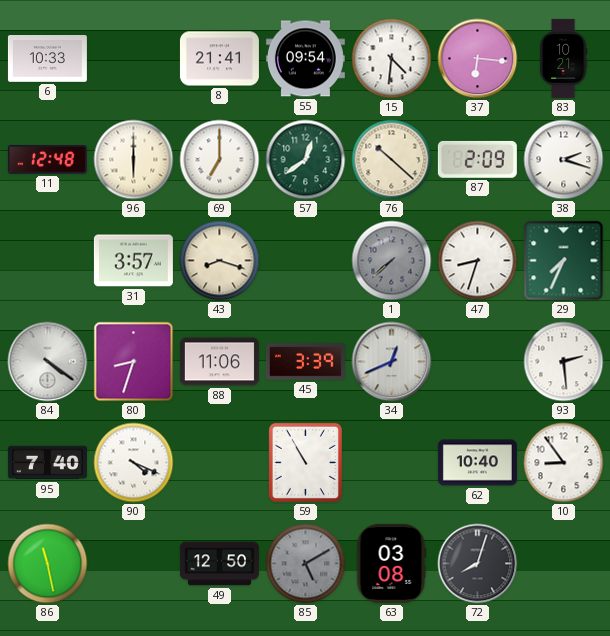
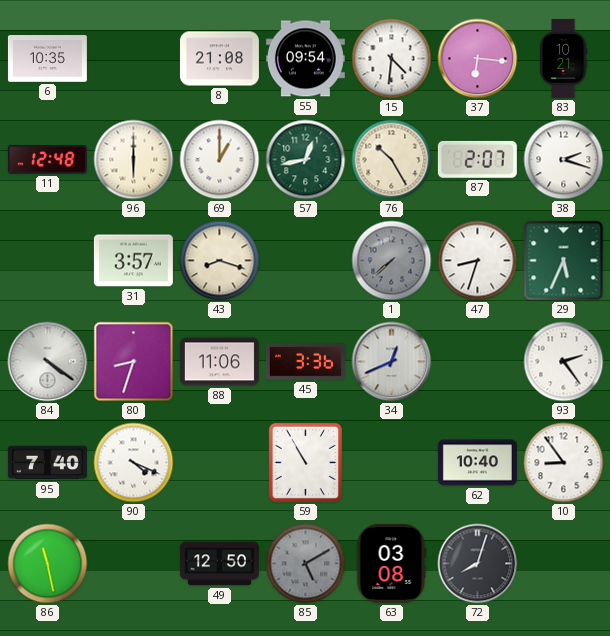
6: 10:33 -> 10:35
8: 21:41 -> 21:08
69: 7:00 -> 1:00
57: 12:39 -> 12:43
76: 10:22 -> 10:25
87: 2:09 -> 2:07
29: 7:34 -> 5:34
45: 3:39 -> 3:36
93: 2:29 -> 2:24
